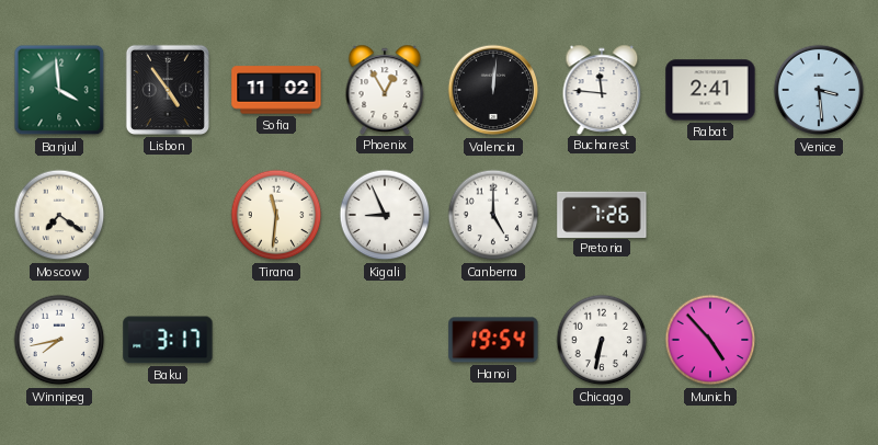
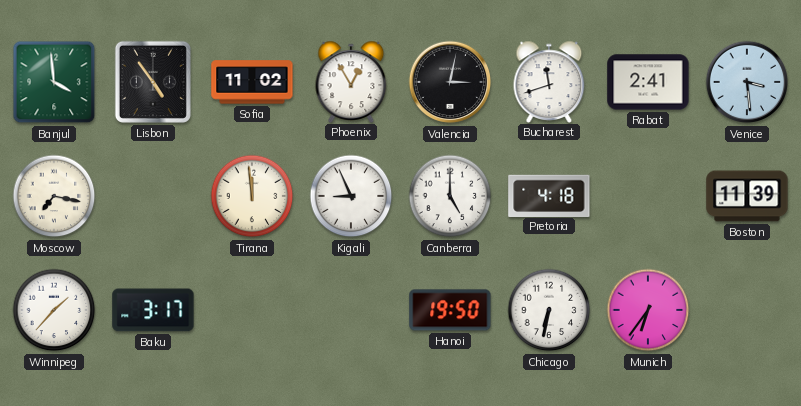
Valencia: 12:01 -> 3:02
Bucharest: 11:46 -> 11:42
Moscow: 7:21 -> 7:17
Tirana: 11:31 -> 11:59
Pretoria: 7:26 -> 4:18
Boston: none -> 11:39
Winnipeg: 7:43 -> 1:37
Hanoi: 19:54 -> 19:50
Munich: 4:53 -> 6:36
